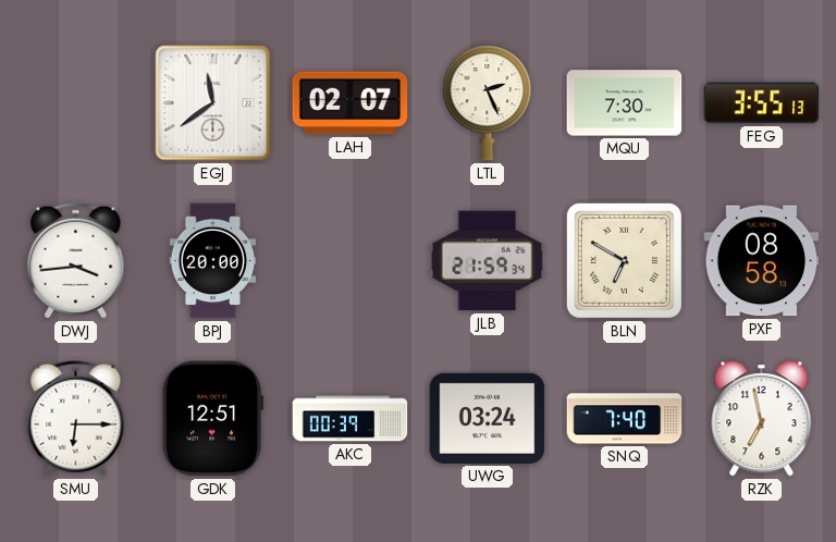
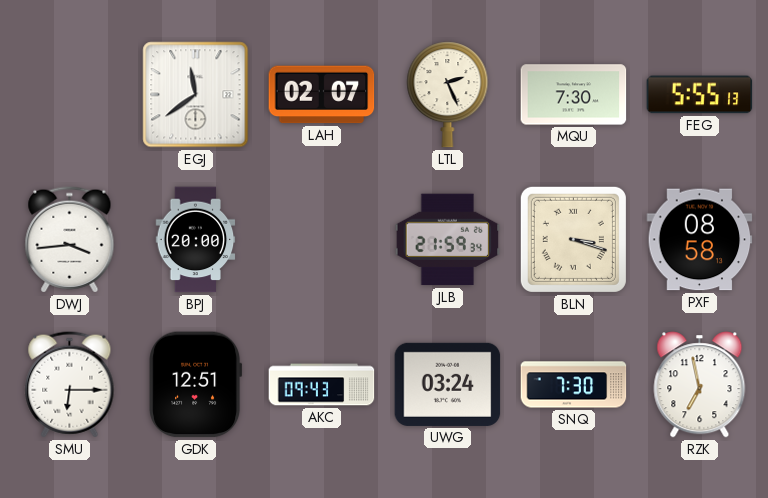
FEG: 3:55 -> 5:55
BLN: 6:50 -> 3:18
AKC: 00:39 -> 09:43
SNQ: 7:40 -> 7:30
